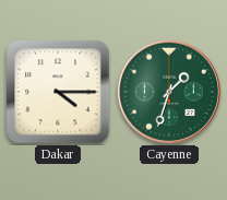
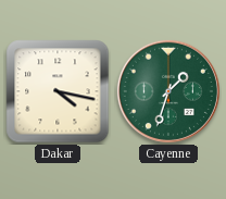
Dakar: 4:15 -> 4:17
